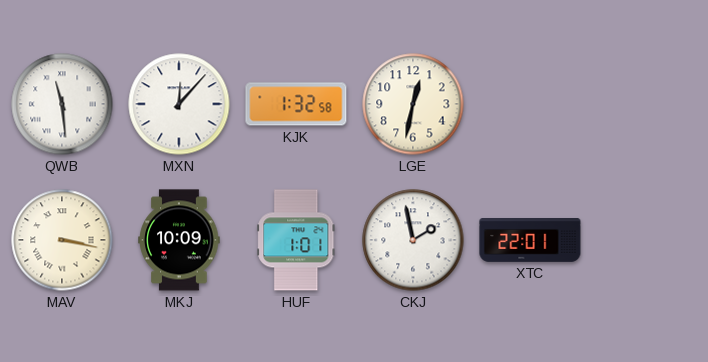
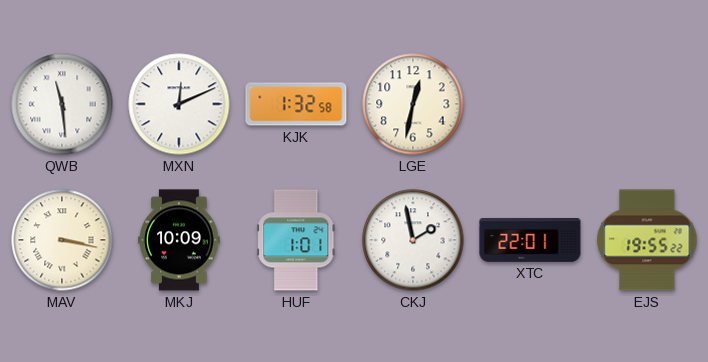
MXN: 12:07 -> 12:11
EJS: none -> 19:55
